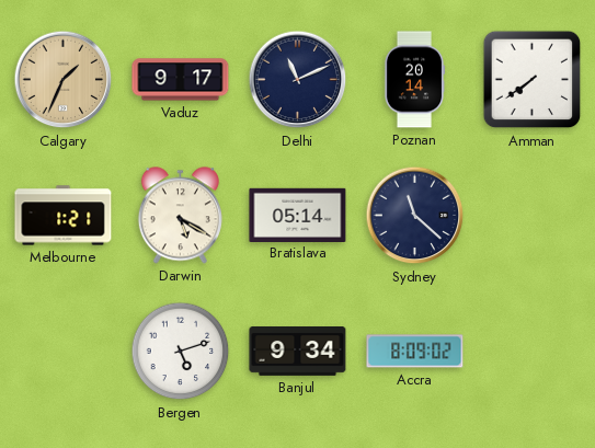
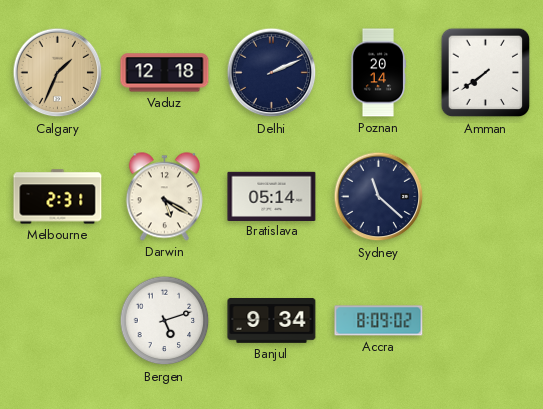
Vaduz: 9:17 -> 12:18
Delhi: 11:11 -> 2:11
Melbourne: 1:21 -> 2:31
